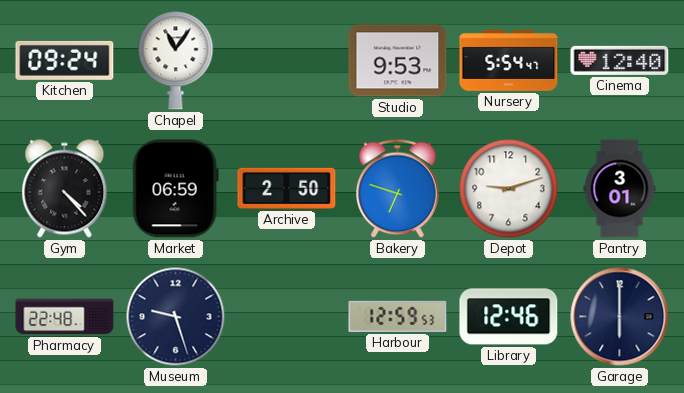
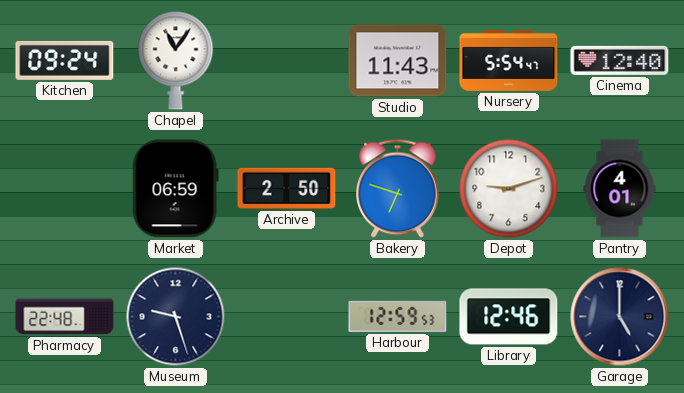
Studio: 9:53 -> 11:43
Gym: 4:23 -> none
Pantry: 3:01 -> 4:01
Garage: 6:00 -> 5:00
